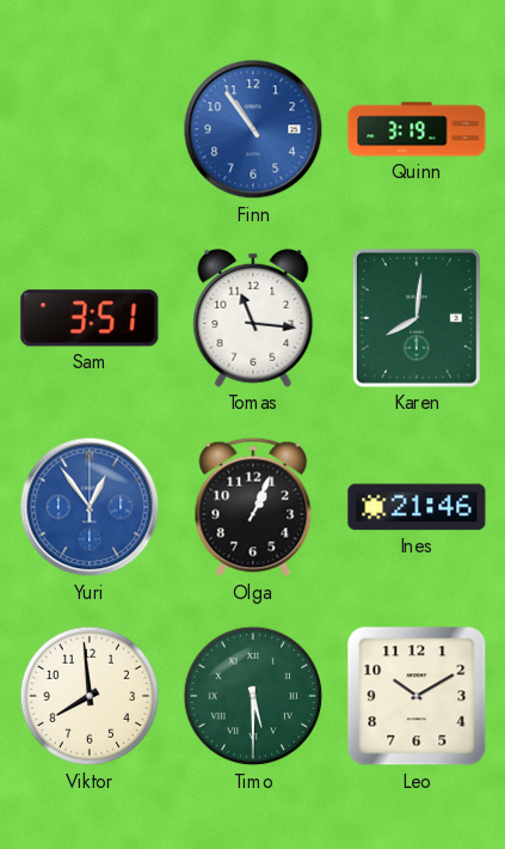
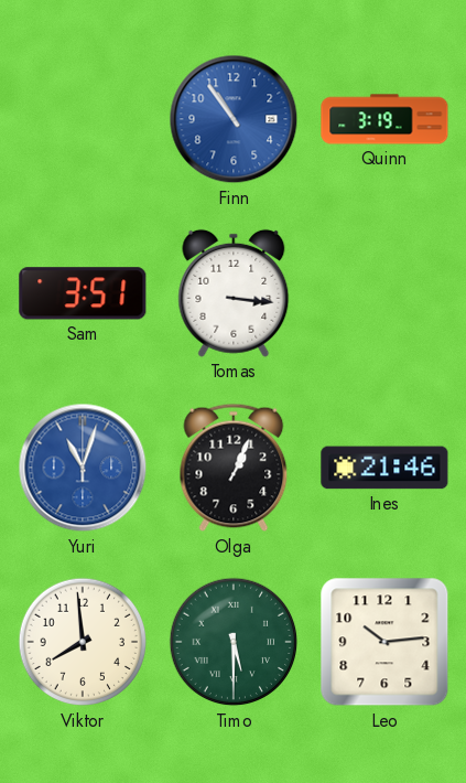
Tomas: 11:16 -> 3:16
Karen: 8:01 -> none
Yuri: 12:54 -> 11:03
Leo: 10:10 -> 10:14
